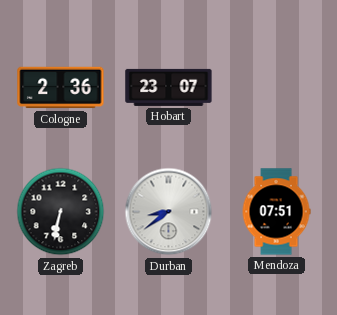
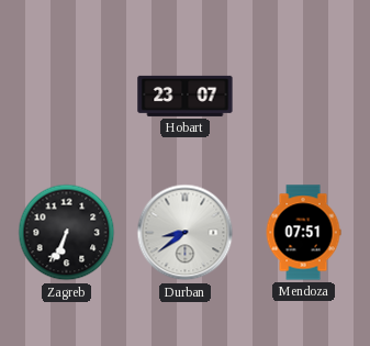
Cologne: 2:36 -> none
Zagreb: 6:32 -> 6:34
